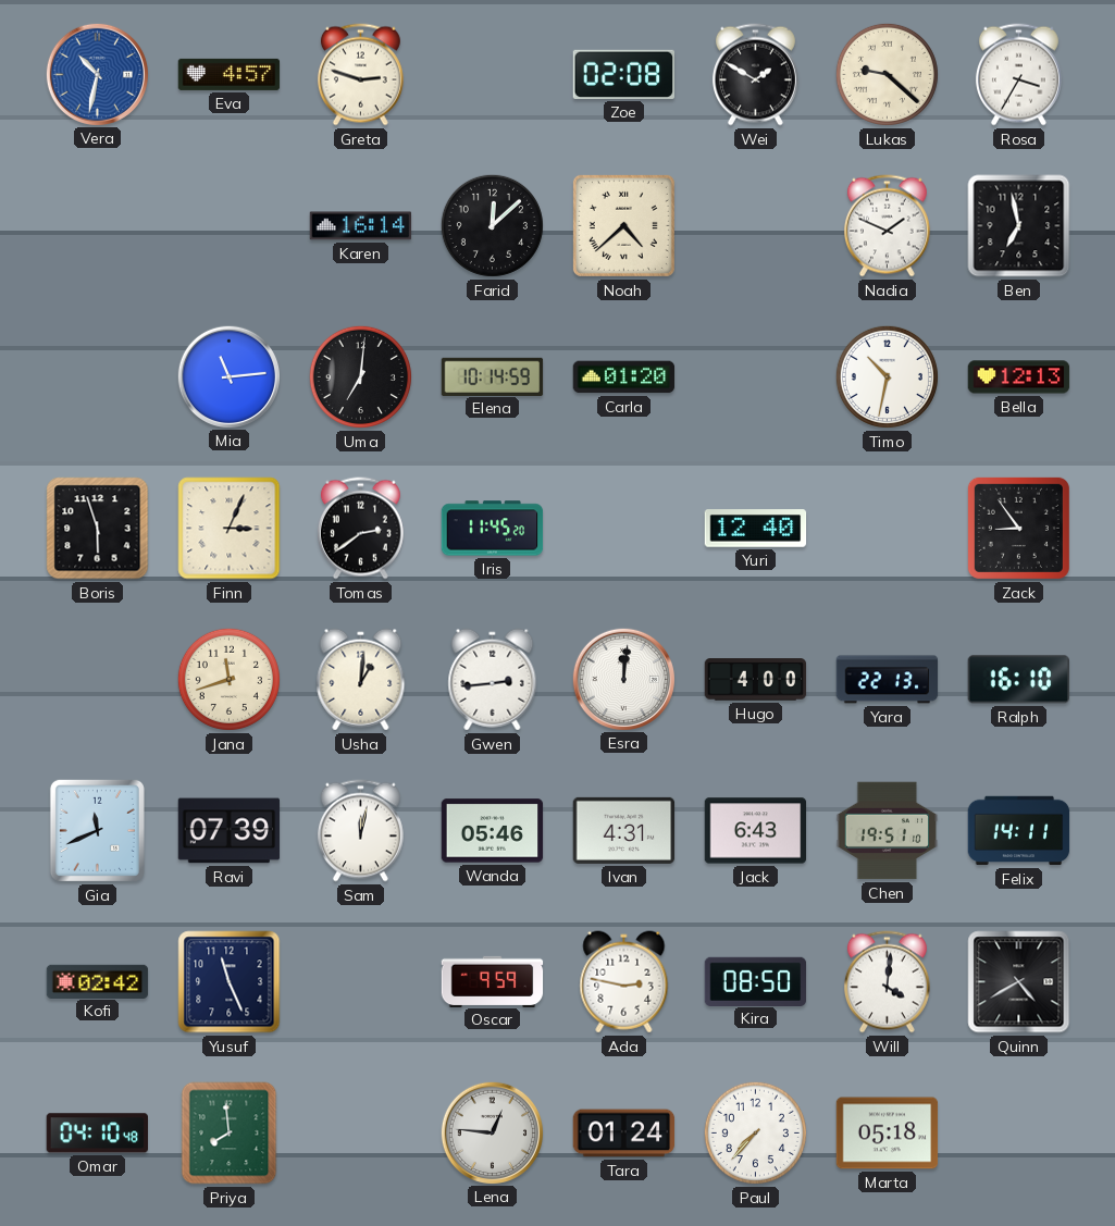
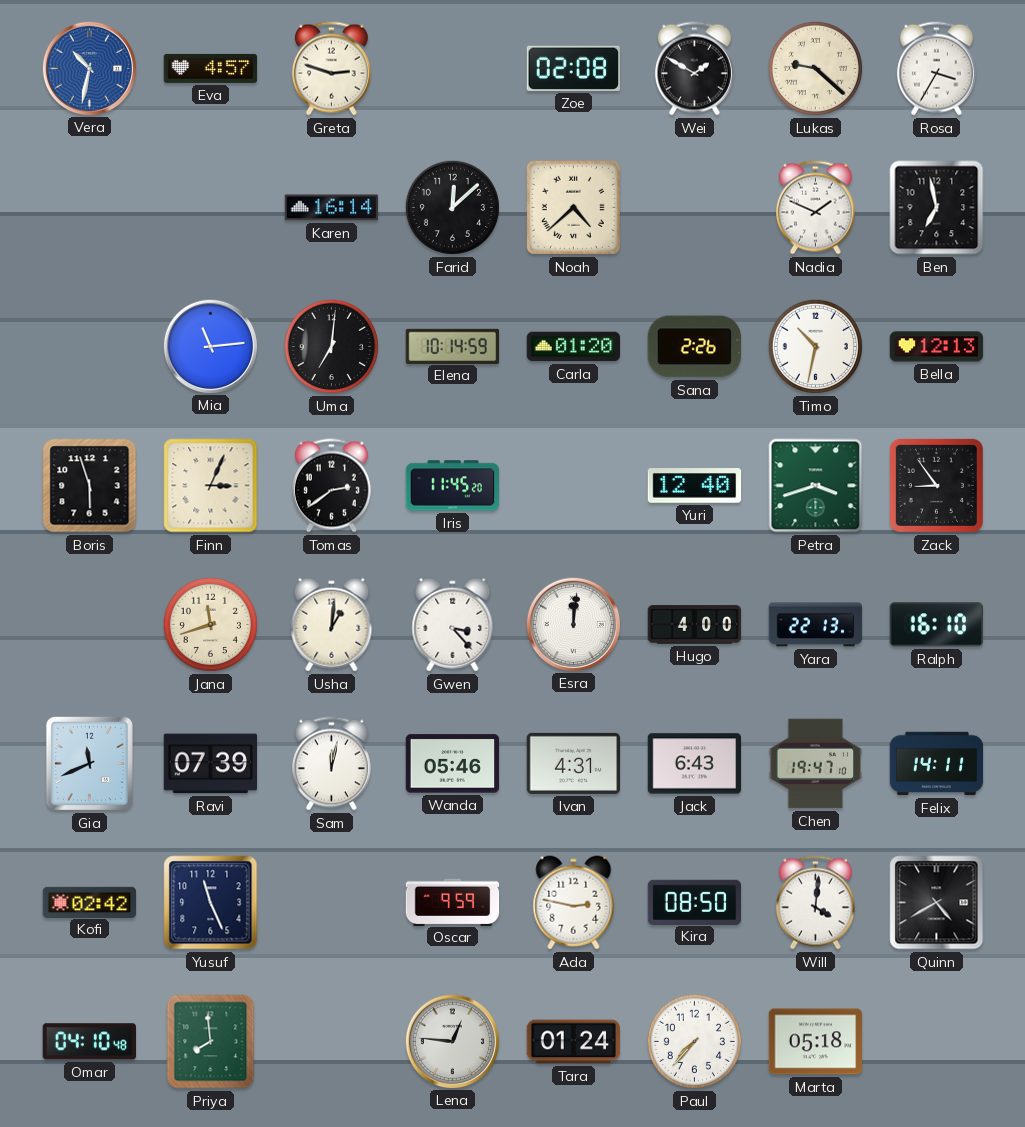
Sana: none -> 2:26
Petra: none -> 3:42
Gwen: 2:44 -> 3:23
Chen: 19:51 -> 19:47
